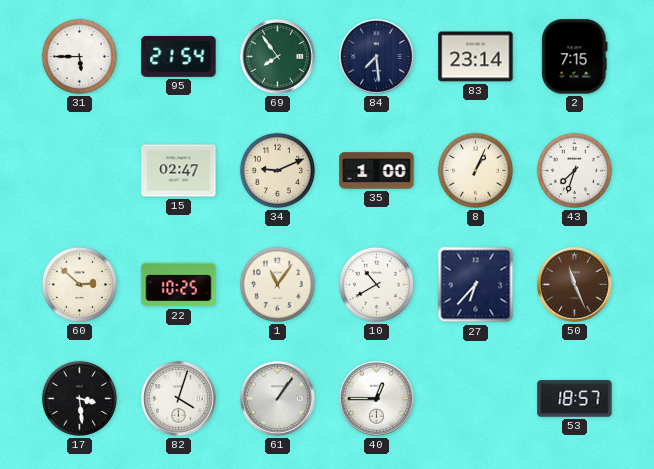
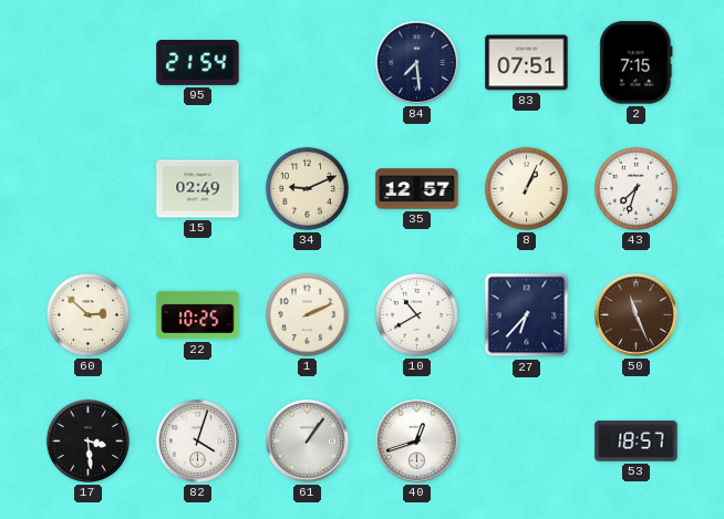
31: 5:45 -> none
69: 7:54 -> none
83: 23:14 -> 07:51
15: 02:47 -> 02:49
35: 1:00 -> 12:57
1: 11:06 -> 2:11
40: 12:45 -> 12:42
